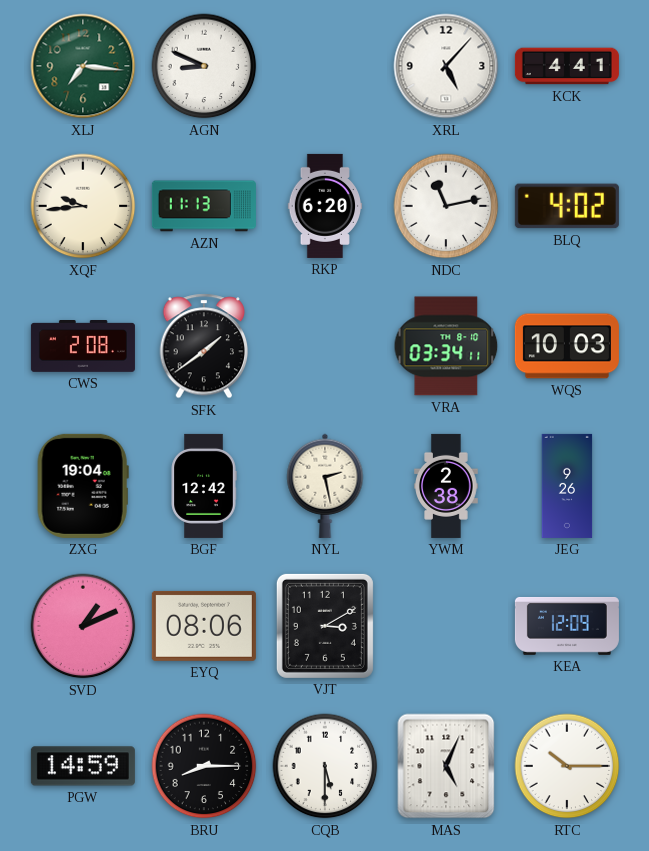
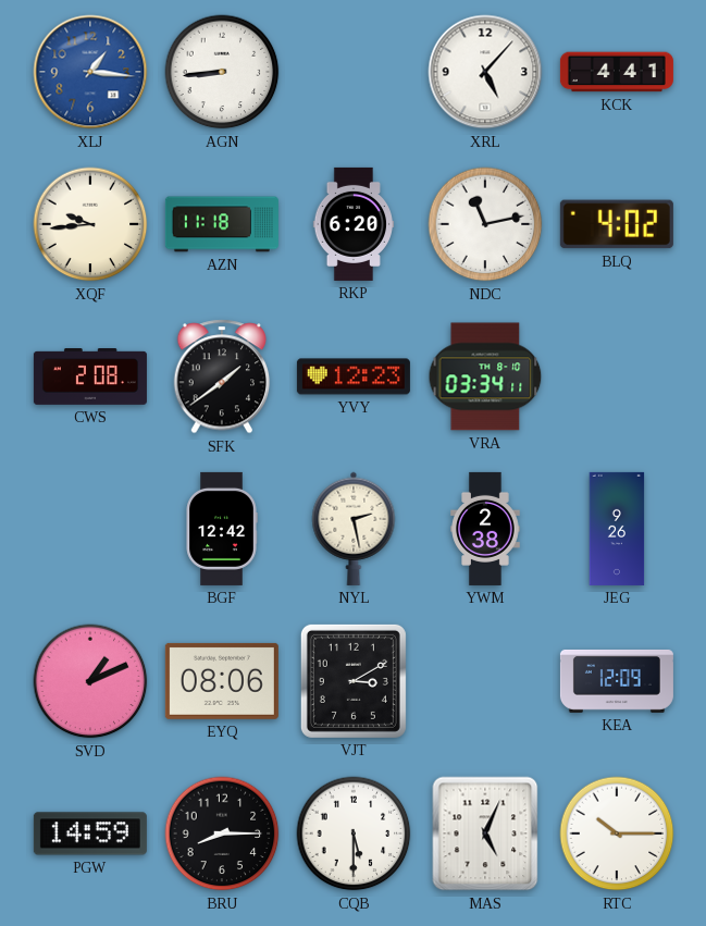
XLJ: 7:16 -> 1:16
XLJ dial: green -> blue
AGN: 8:49 -> 8:44
AZN: 11:13 -> 11:18
YVY: none -> 12:23
WQS: 10:03 -> none
ZXG: 19:04 -> none
